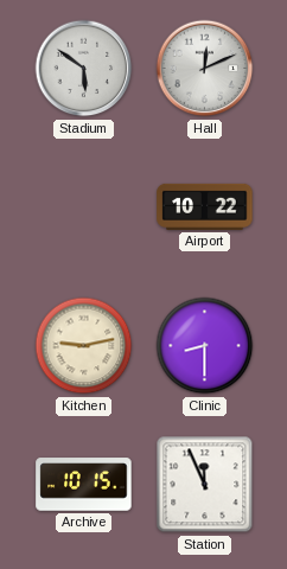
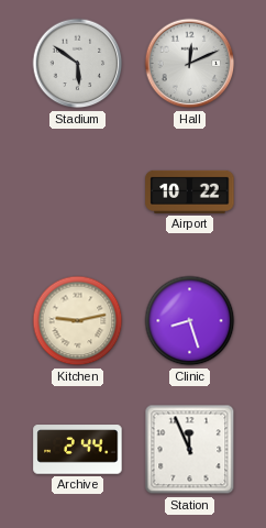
Clinic: 8:30 -> 8:27
Archive: 10:15 -> 2:44
